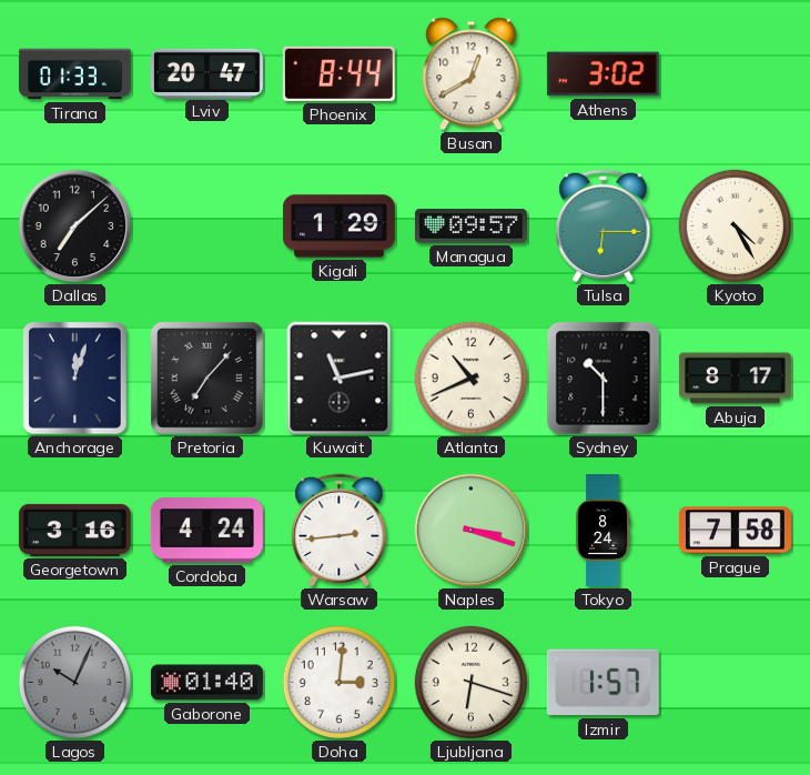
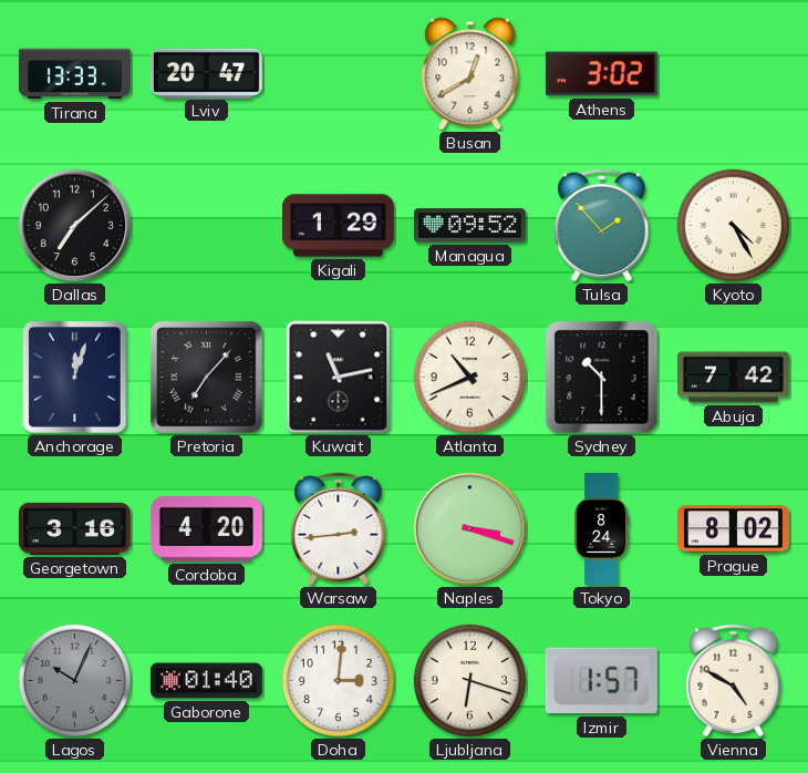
Tirana: 01:33 -> 13:33
Phoenix: 8:44 -> none
Managua: 09:57 -> 09:52
Tulsa: 6:15 -> 1:53
Abuja: 8:17 -> 7:42
Cordoba: 4:24 -> 4:20
Prague: 7:58 -> 8:02
Vienna: none -> 4:50
